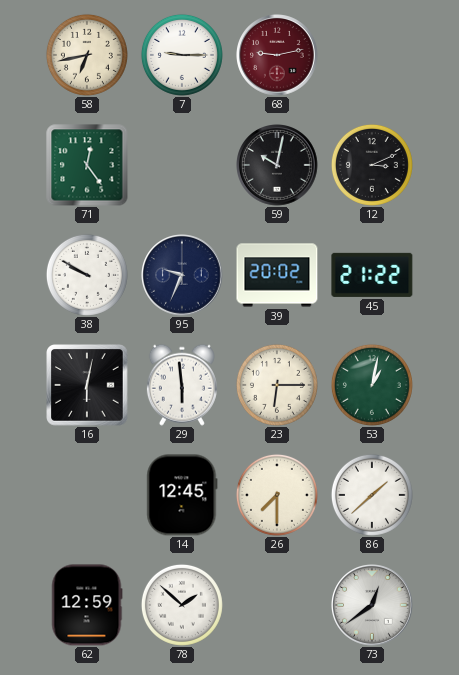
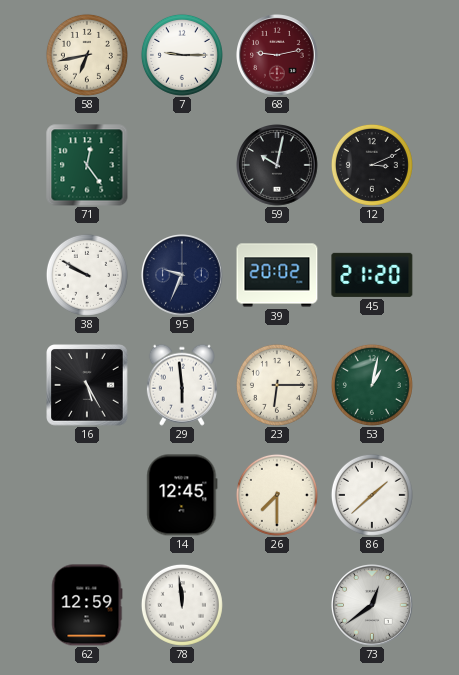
45: 21:22 -> 21:20
16: 6:02 -> 5:25
78: 1:52 -> 11:59
